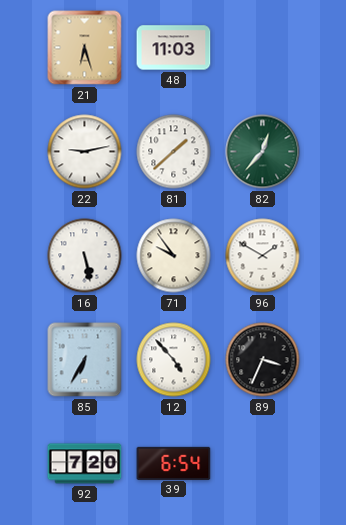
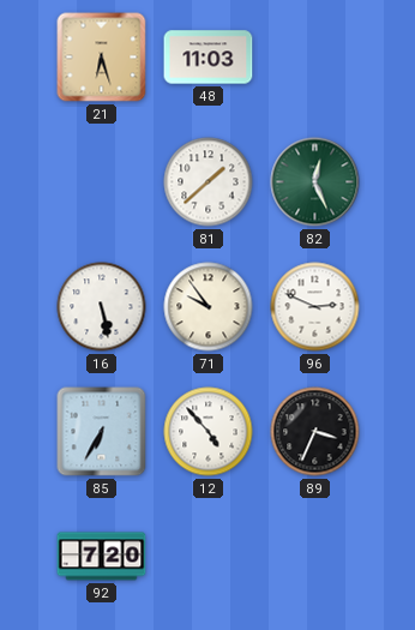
22: 9:13 -> none
82: 12:37 -> 12:26
96: 1:50 -> 2:49
39: 6:54 -> none
